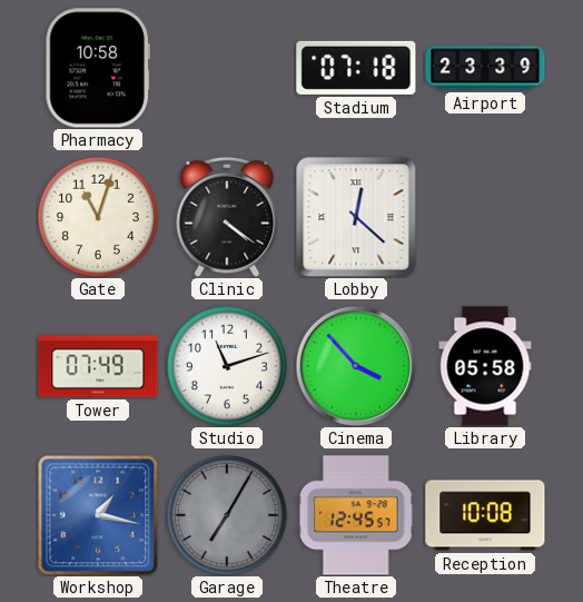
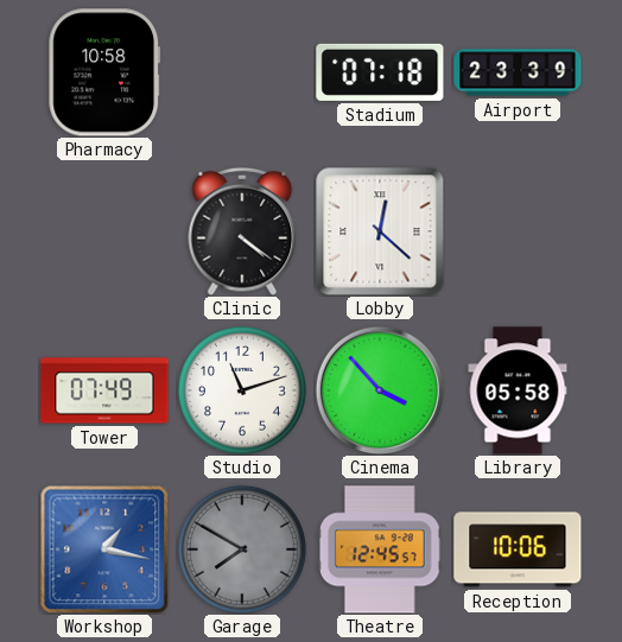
Gate: 11:03 -> none
Garage: 7:05 -> 7:50
Reception: 10:08 -> 10:06
